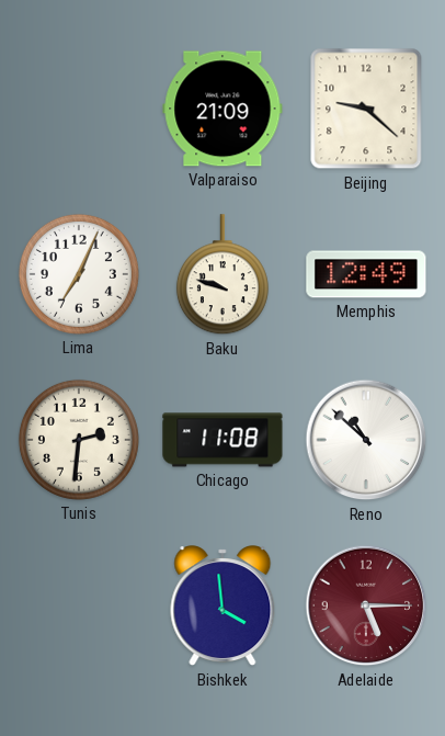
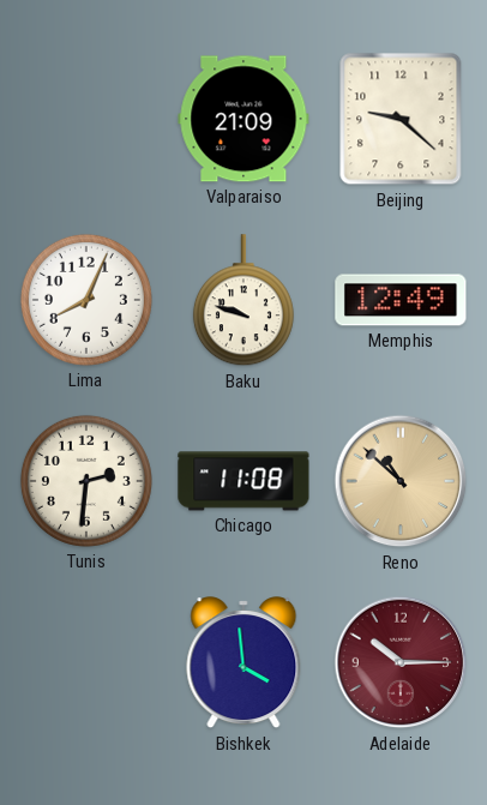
Lima: 7:04 -> 8:04
Reno dial: white -> champagne
Adelaide: 5:15 -> 10:15
